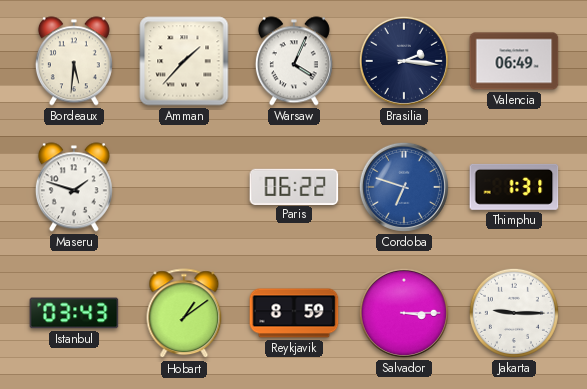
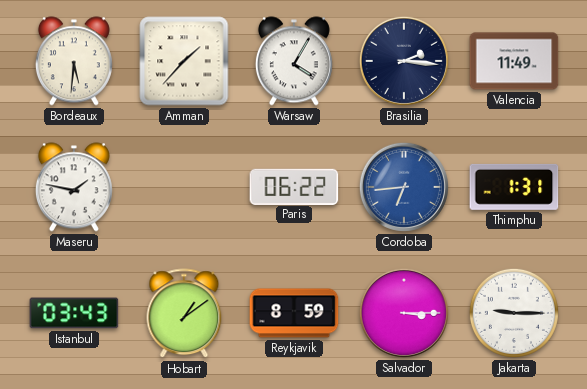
Warsaw: 4:04 -> 4:05
Valencia: 06:49 -> 11:49
Maseru: 1:48 -> 1:47
Cordoba: 6:48 -> 6:44
